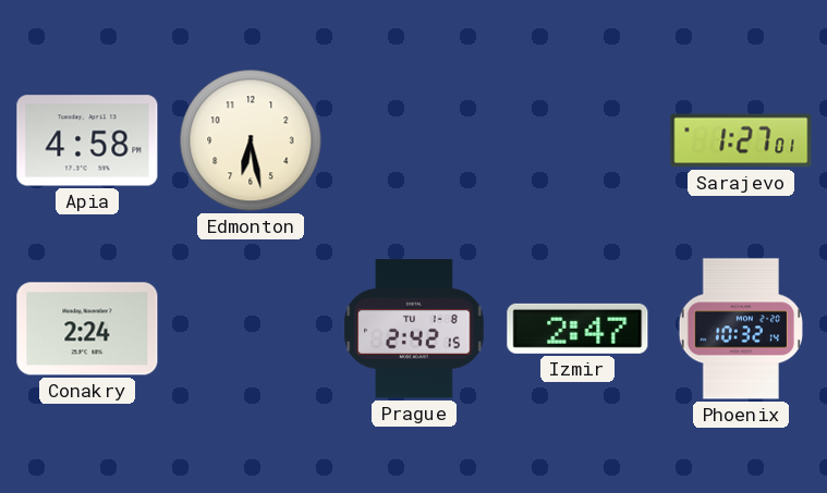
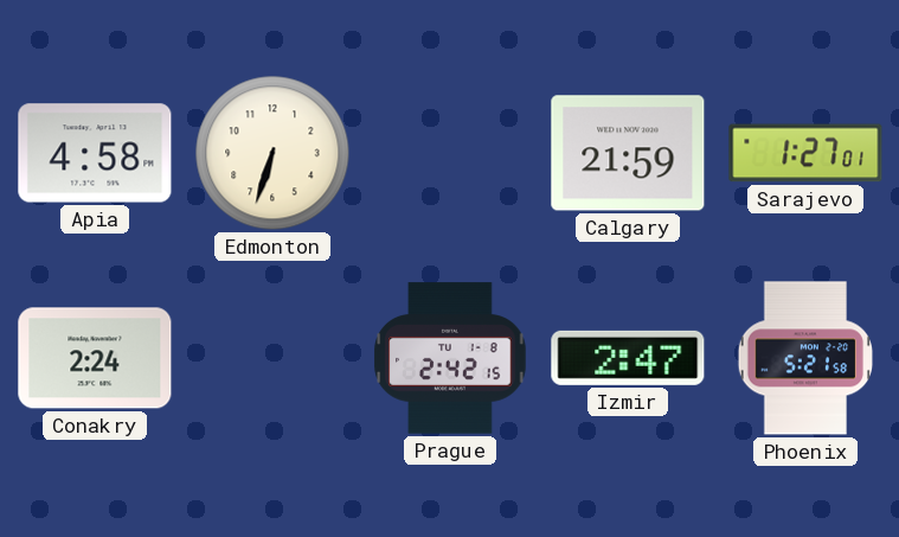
Edmonton: 6:28 -> 6:33
Calgary: none -> 21:59
Phoenix: 10:32 -> 5:21
